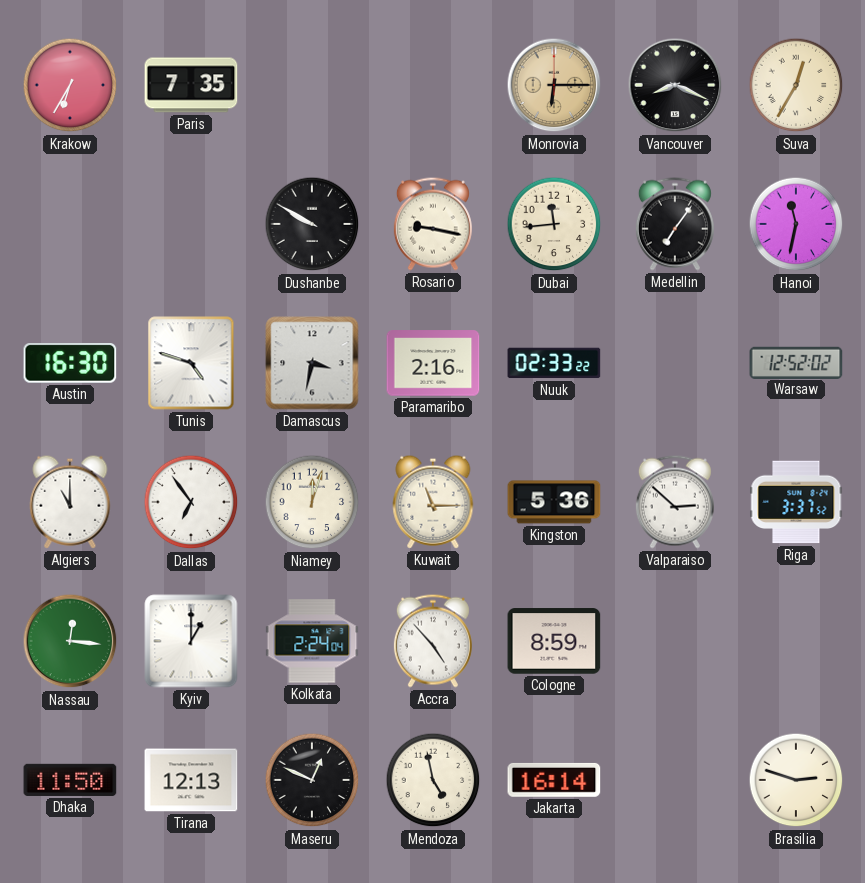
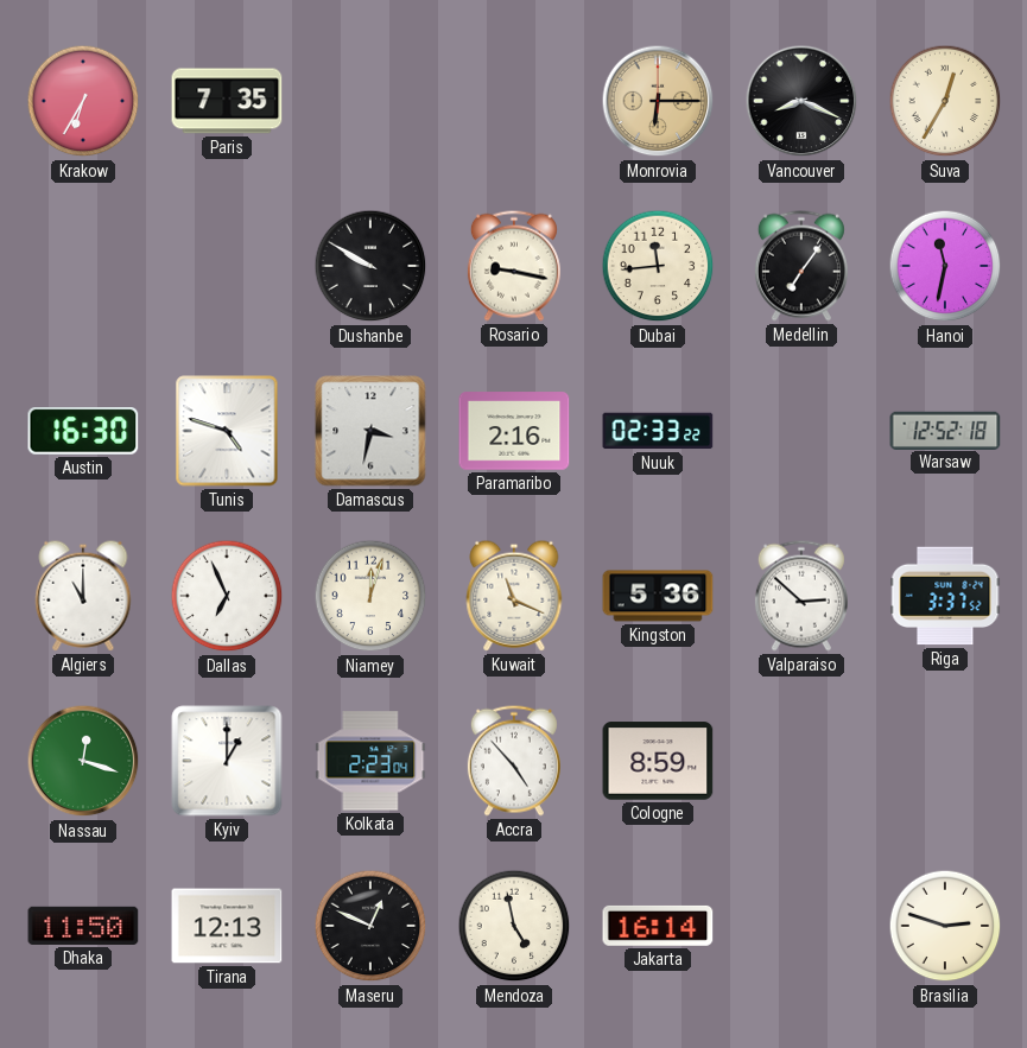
Warsaw: 12:52:02 -> 12:52:18
Dallas: 6:54 -> 6:56
Kuwait: 11:15 -> 11:19
Nassau: 12:16 -> 12:18
Kolkata: 2:24 -> 2:23
